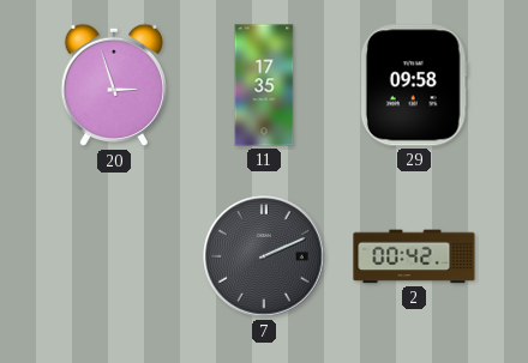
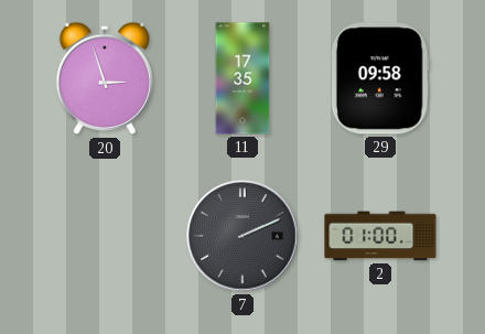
2: 00:42 -> 01:00
